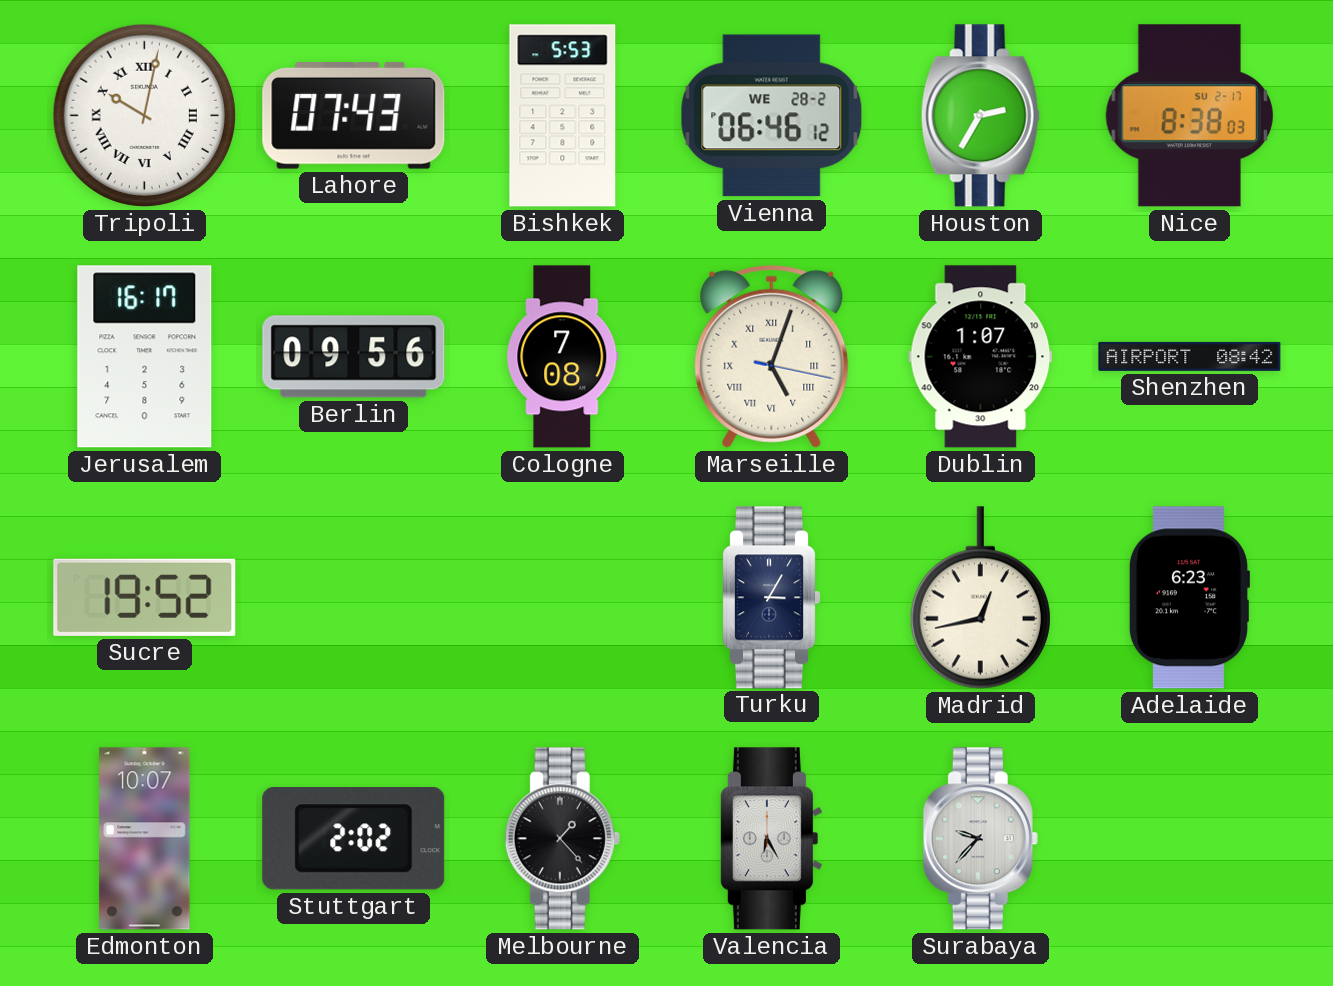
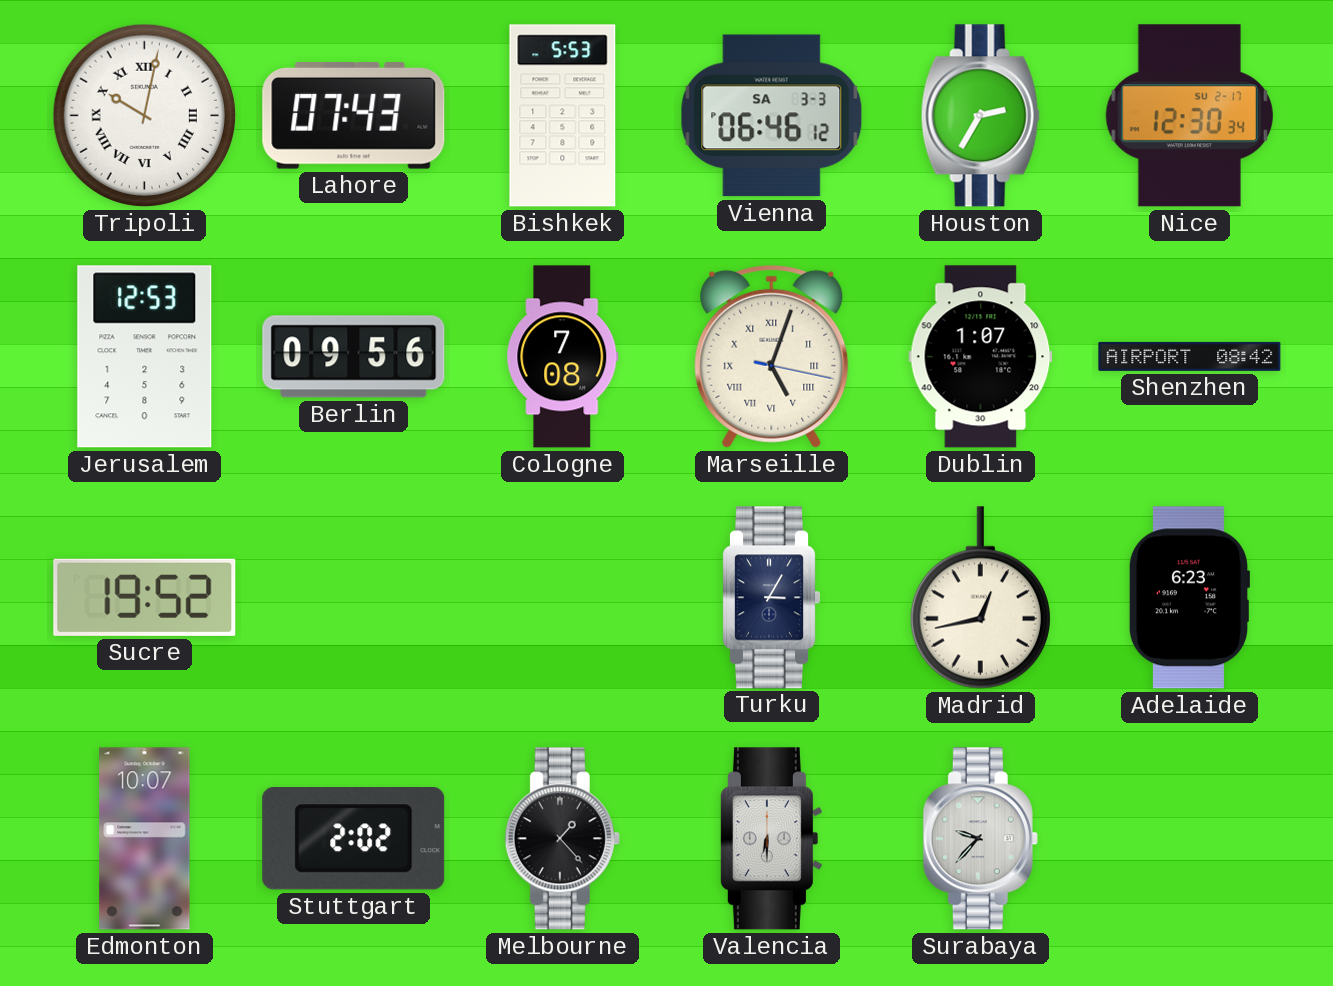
Vienna date: WE 28-2 -> SA 3-3
Nice: 8:38 -> 12:30
Jerusalem: 16:17 -> 12:53
Valencia: 6:25 -> 6:30
